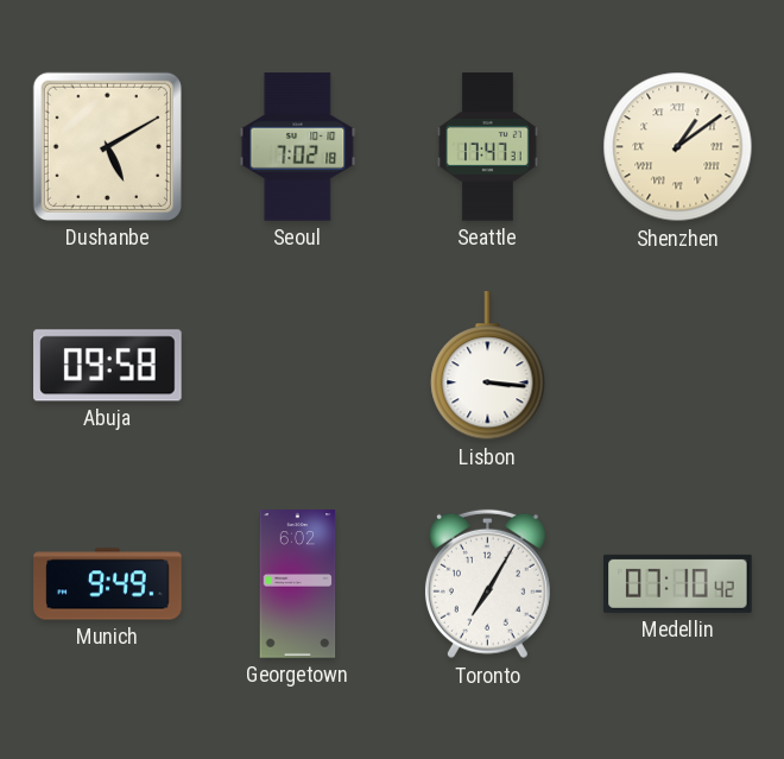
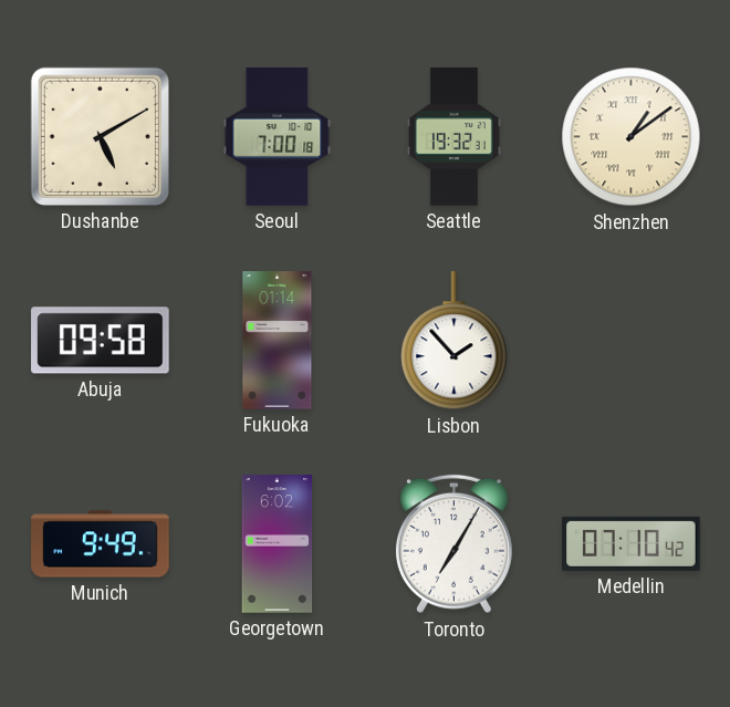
Seoul: 7:02 -> 7:00
Seattle: 17:47 -> 19:32
Fukuoka: none -> 01:14
Lisbon: 3:16 -> 1:53
